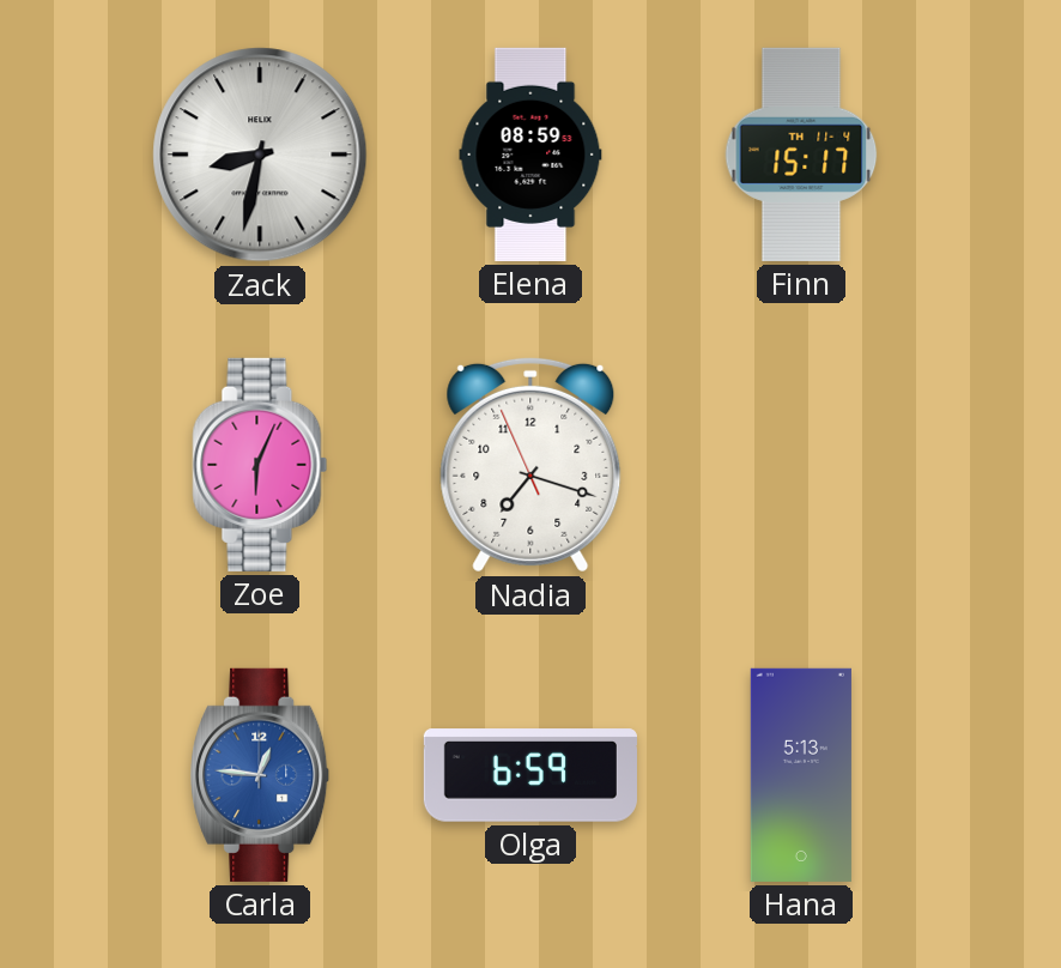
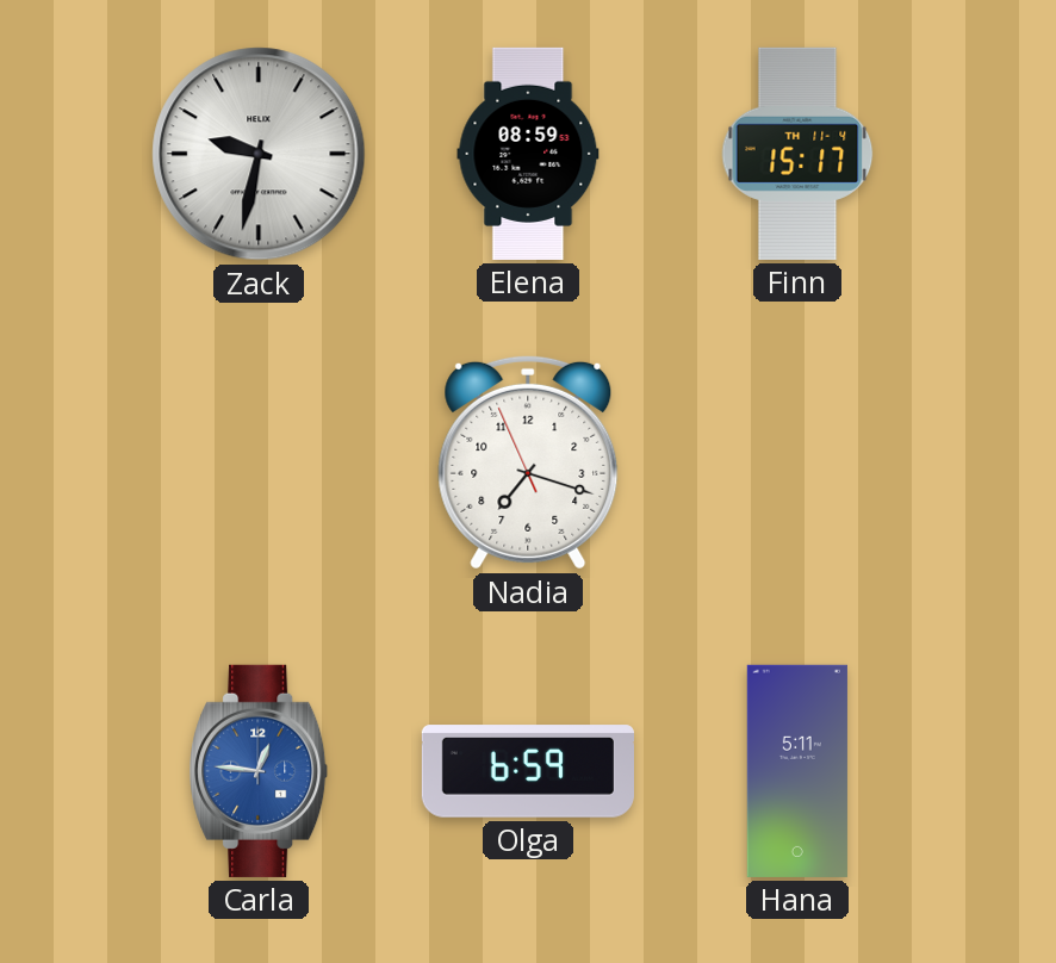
Zack: 8:32 -> 9:32
Zoe: 6:04 -> none
Hana: 5:13 -> 5:11
